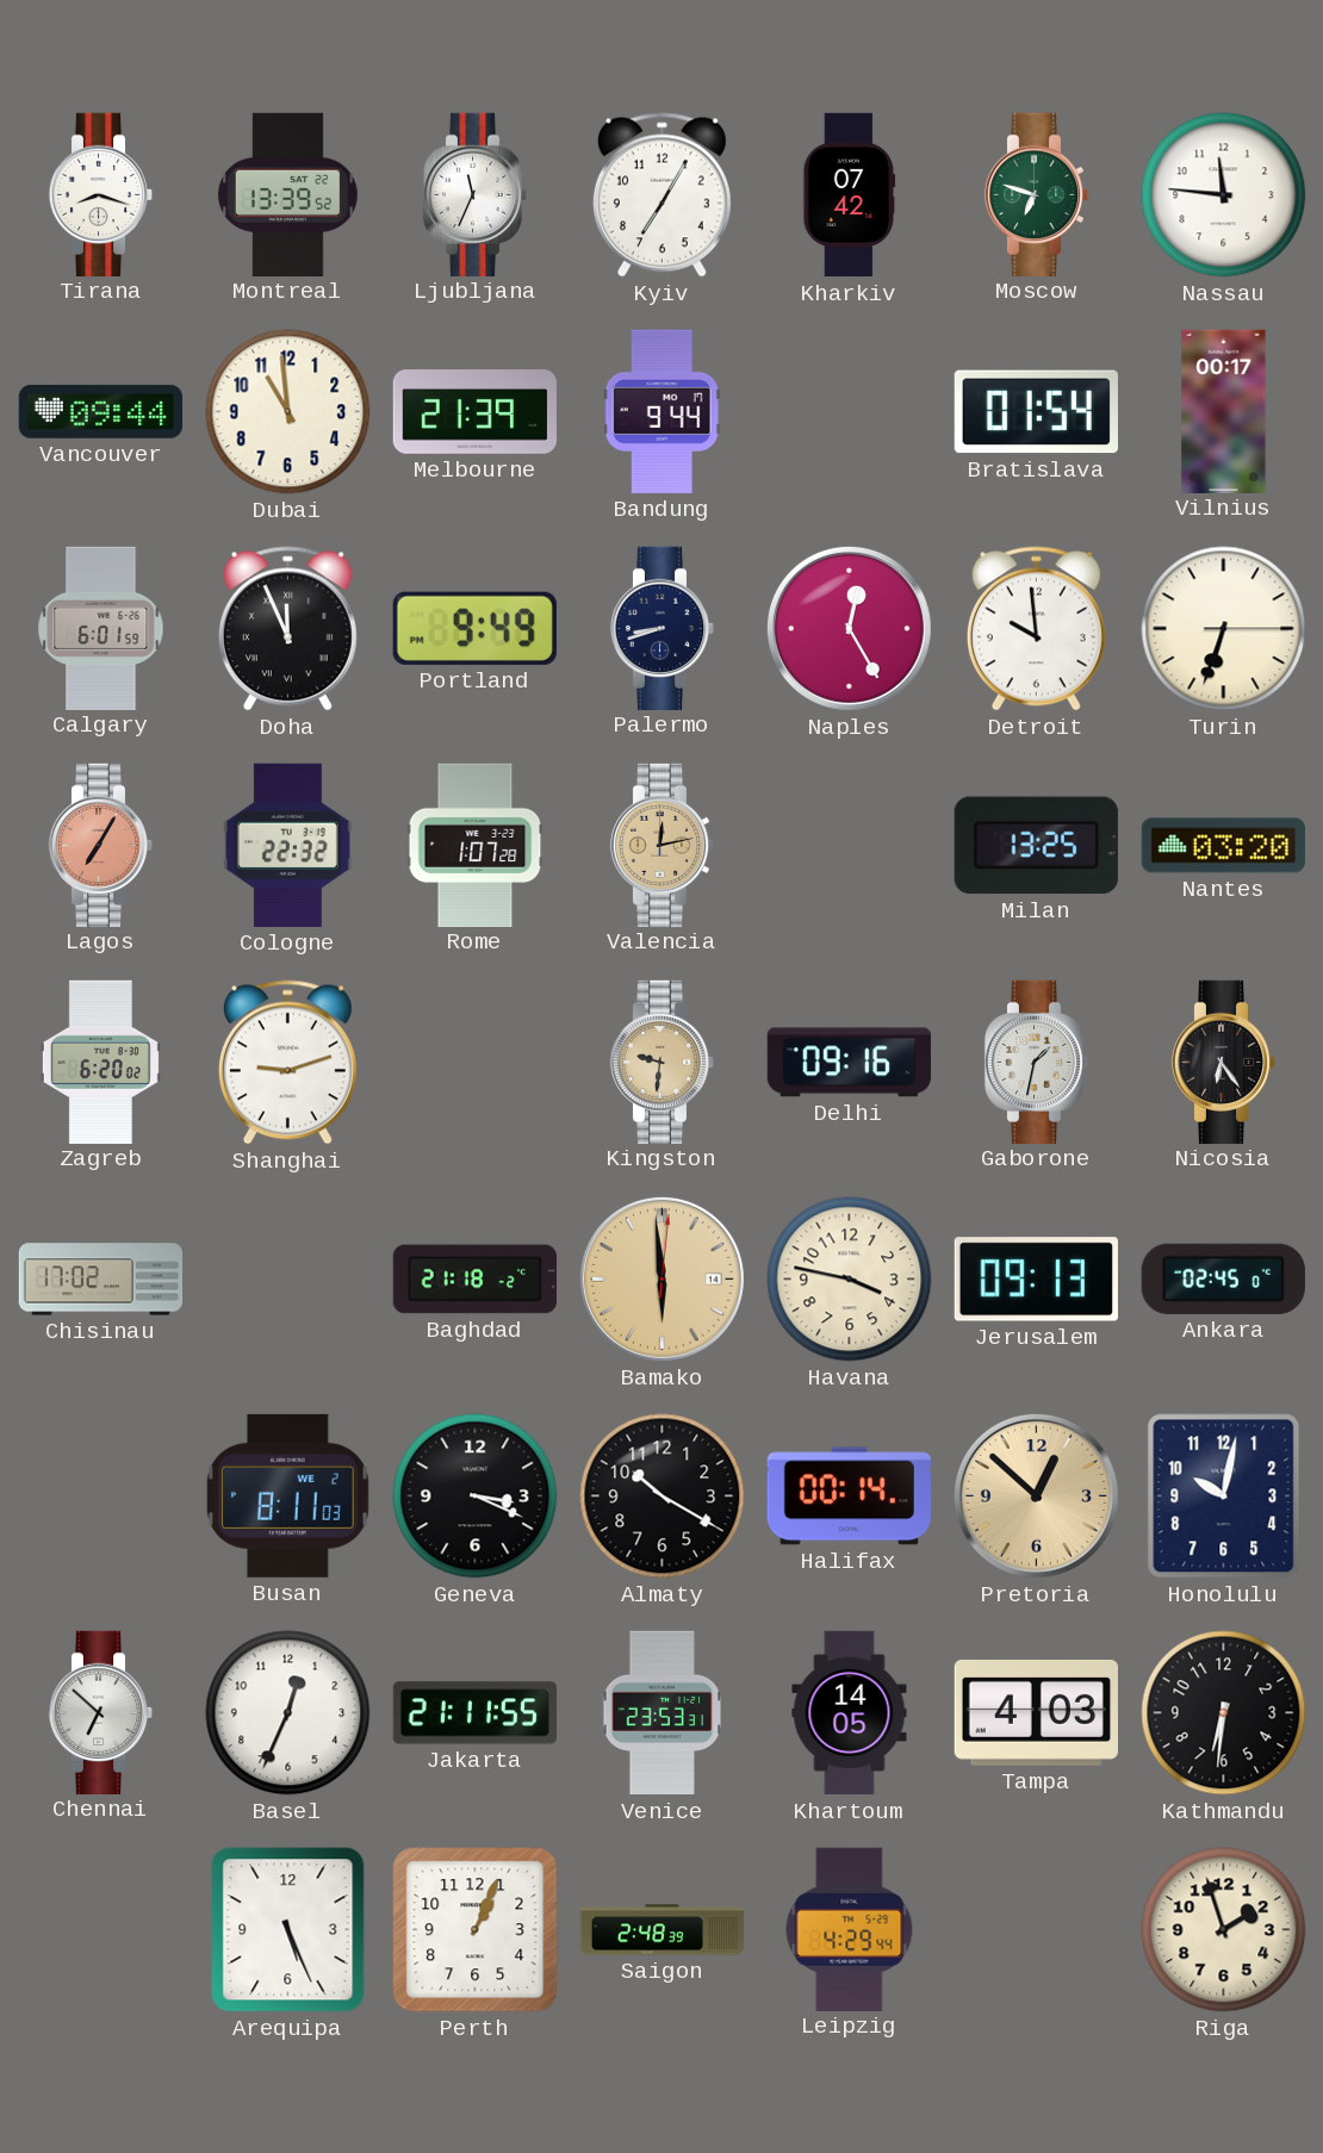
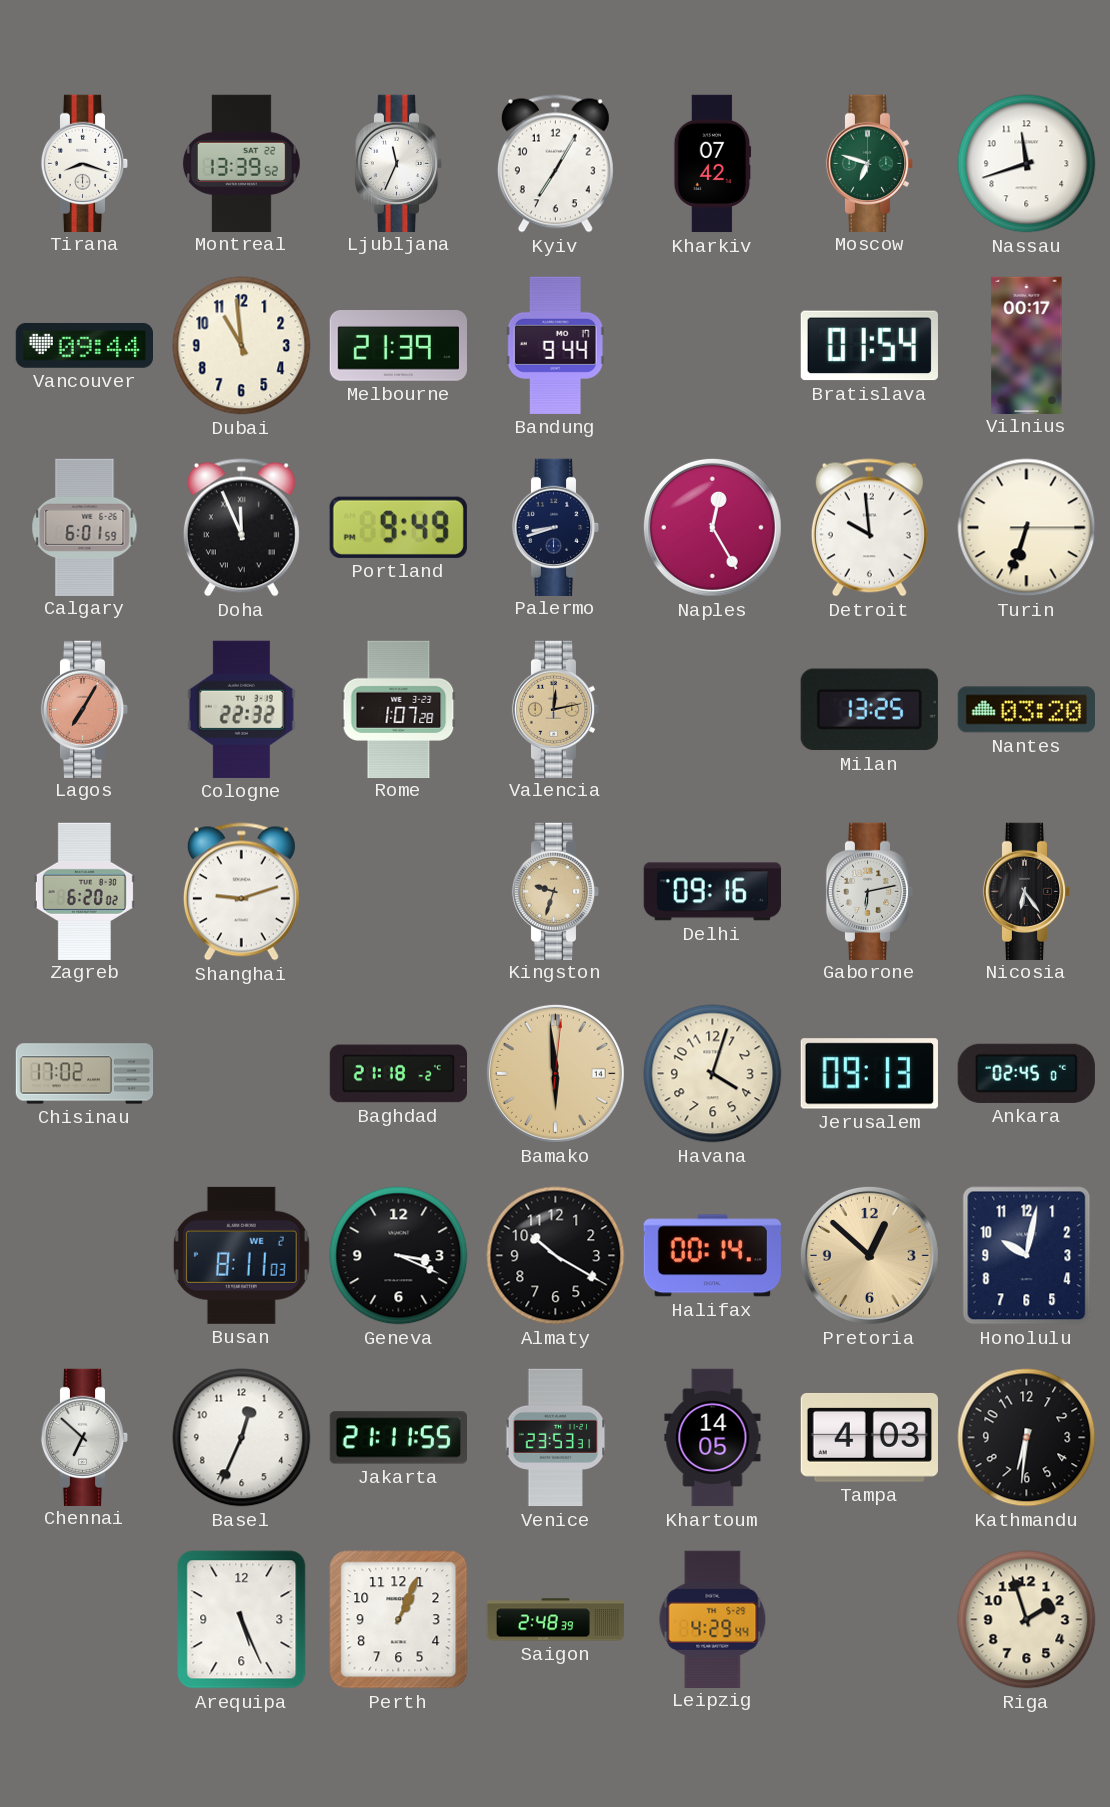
Nassau: 11:46 -> 11:42
Kingston: 9:31 -> 9:33
Gaborone: 1:32 -> 6:13
Havana: 3:47 -> 4:03
